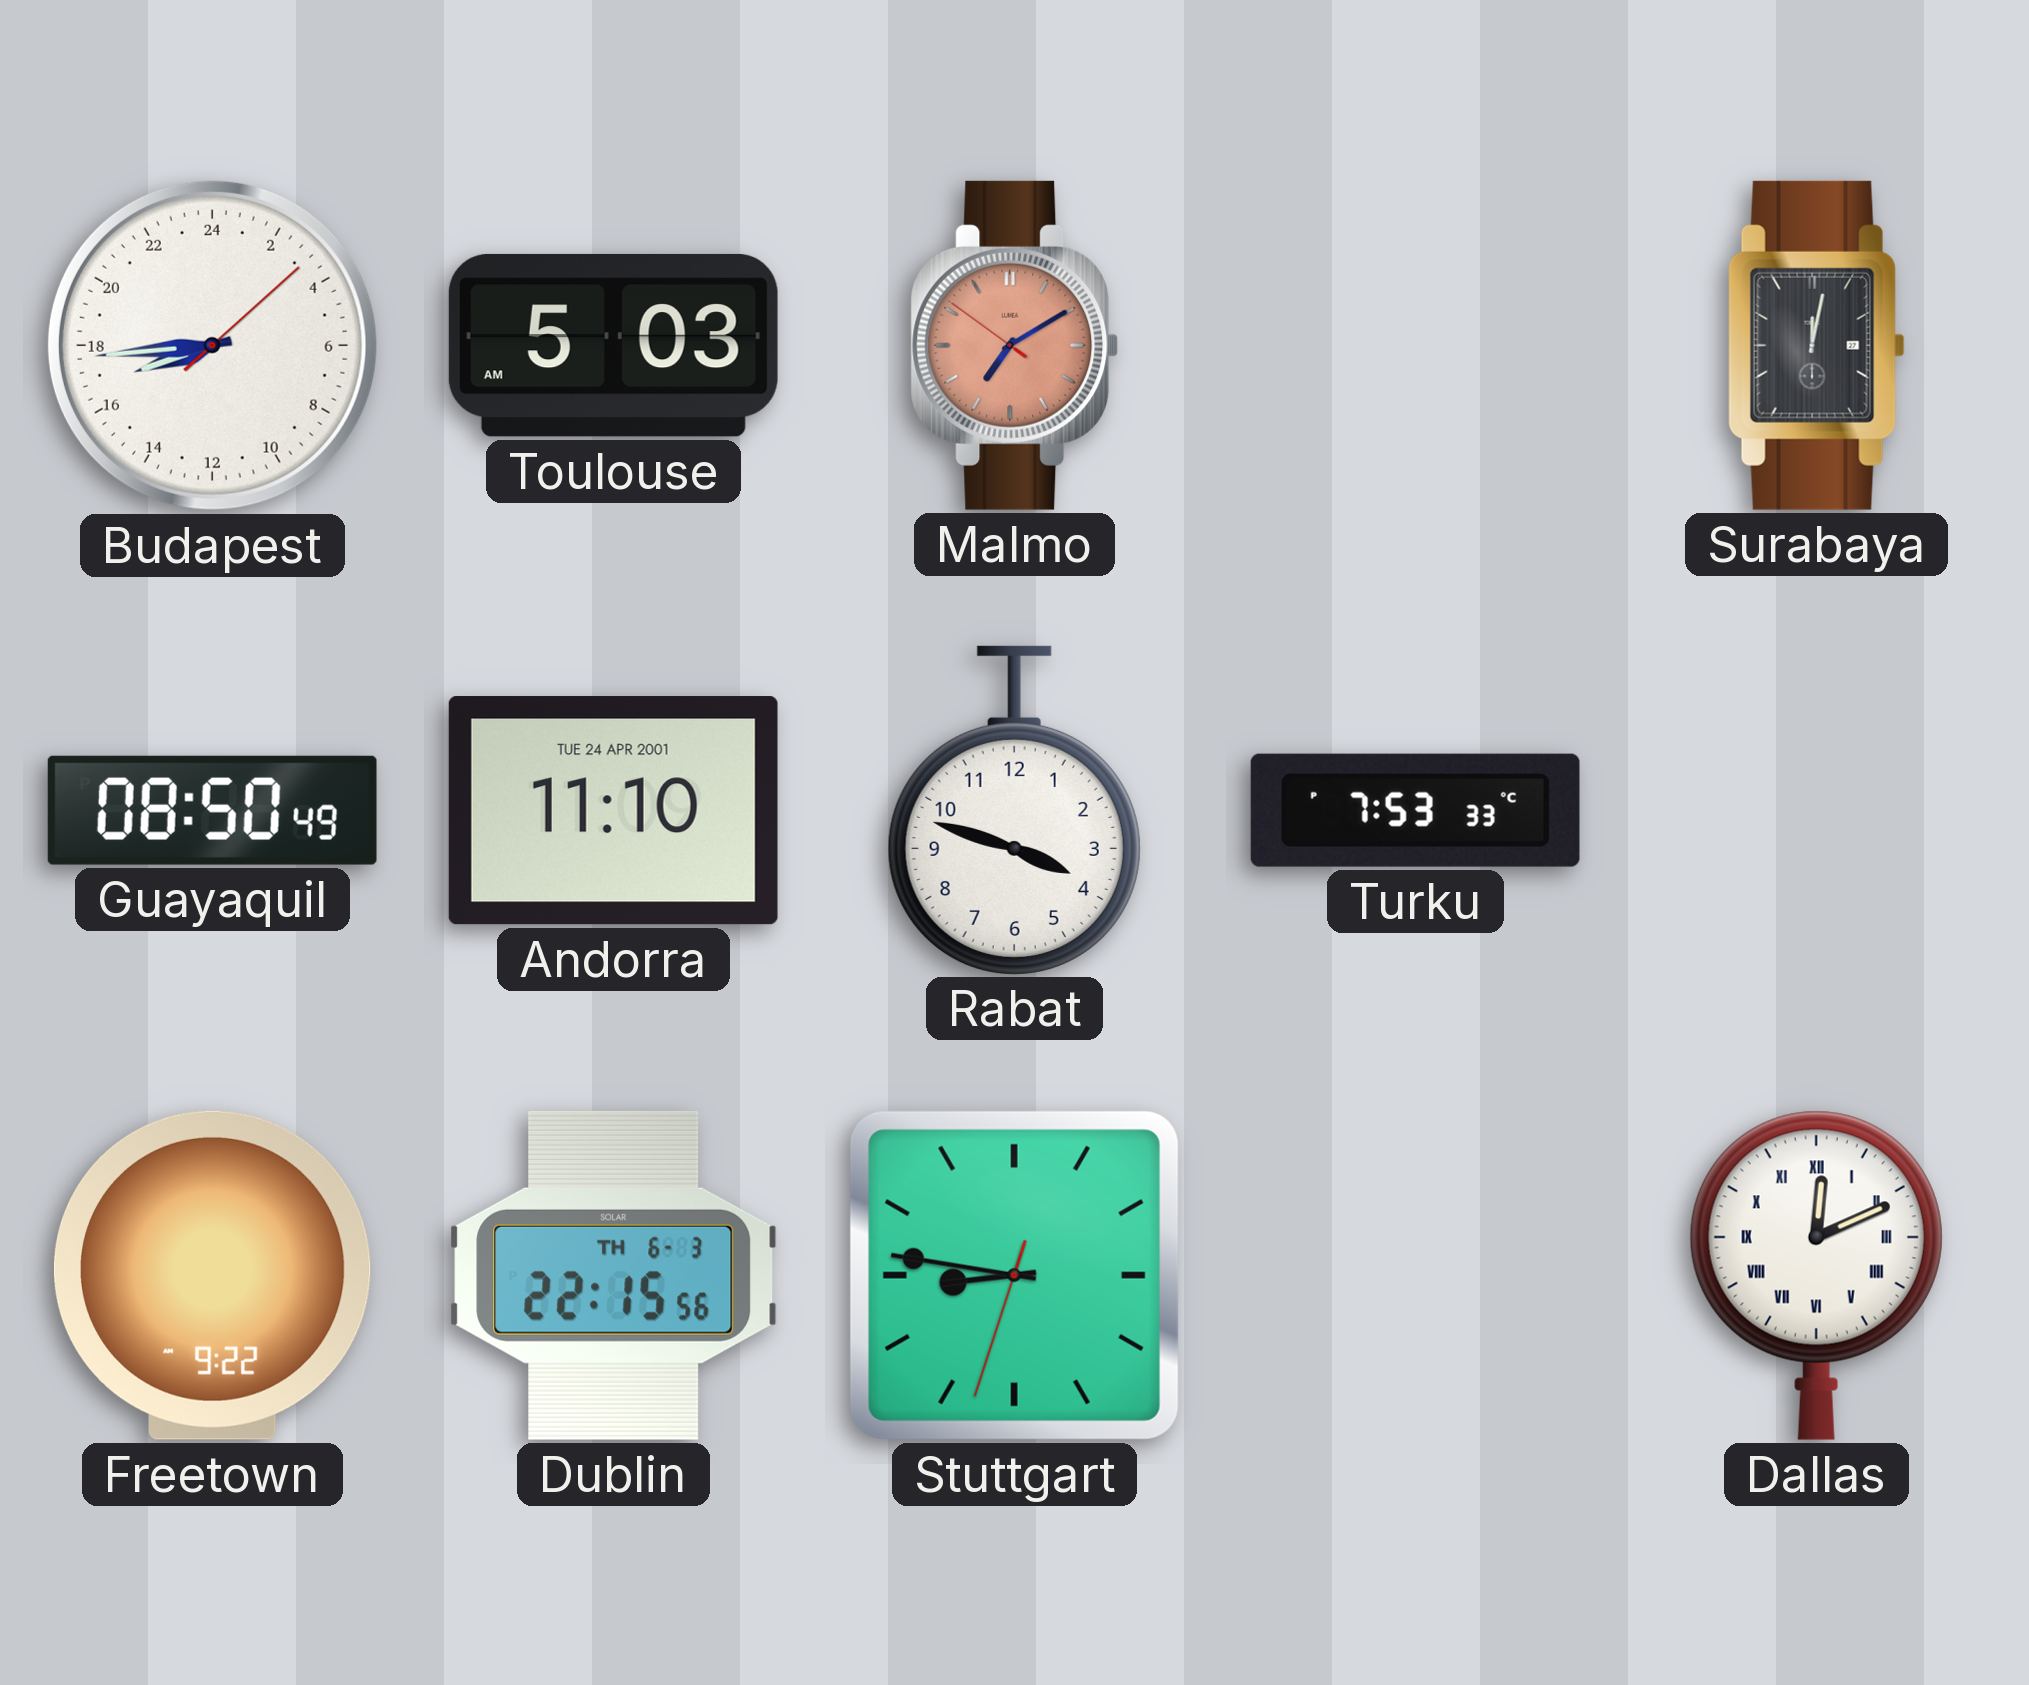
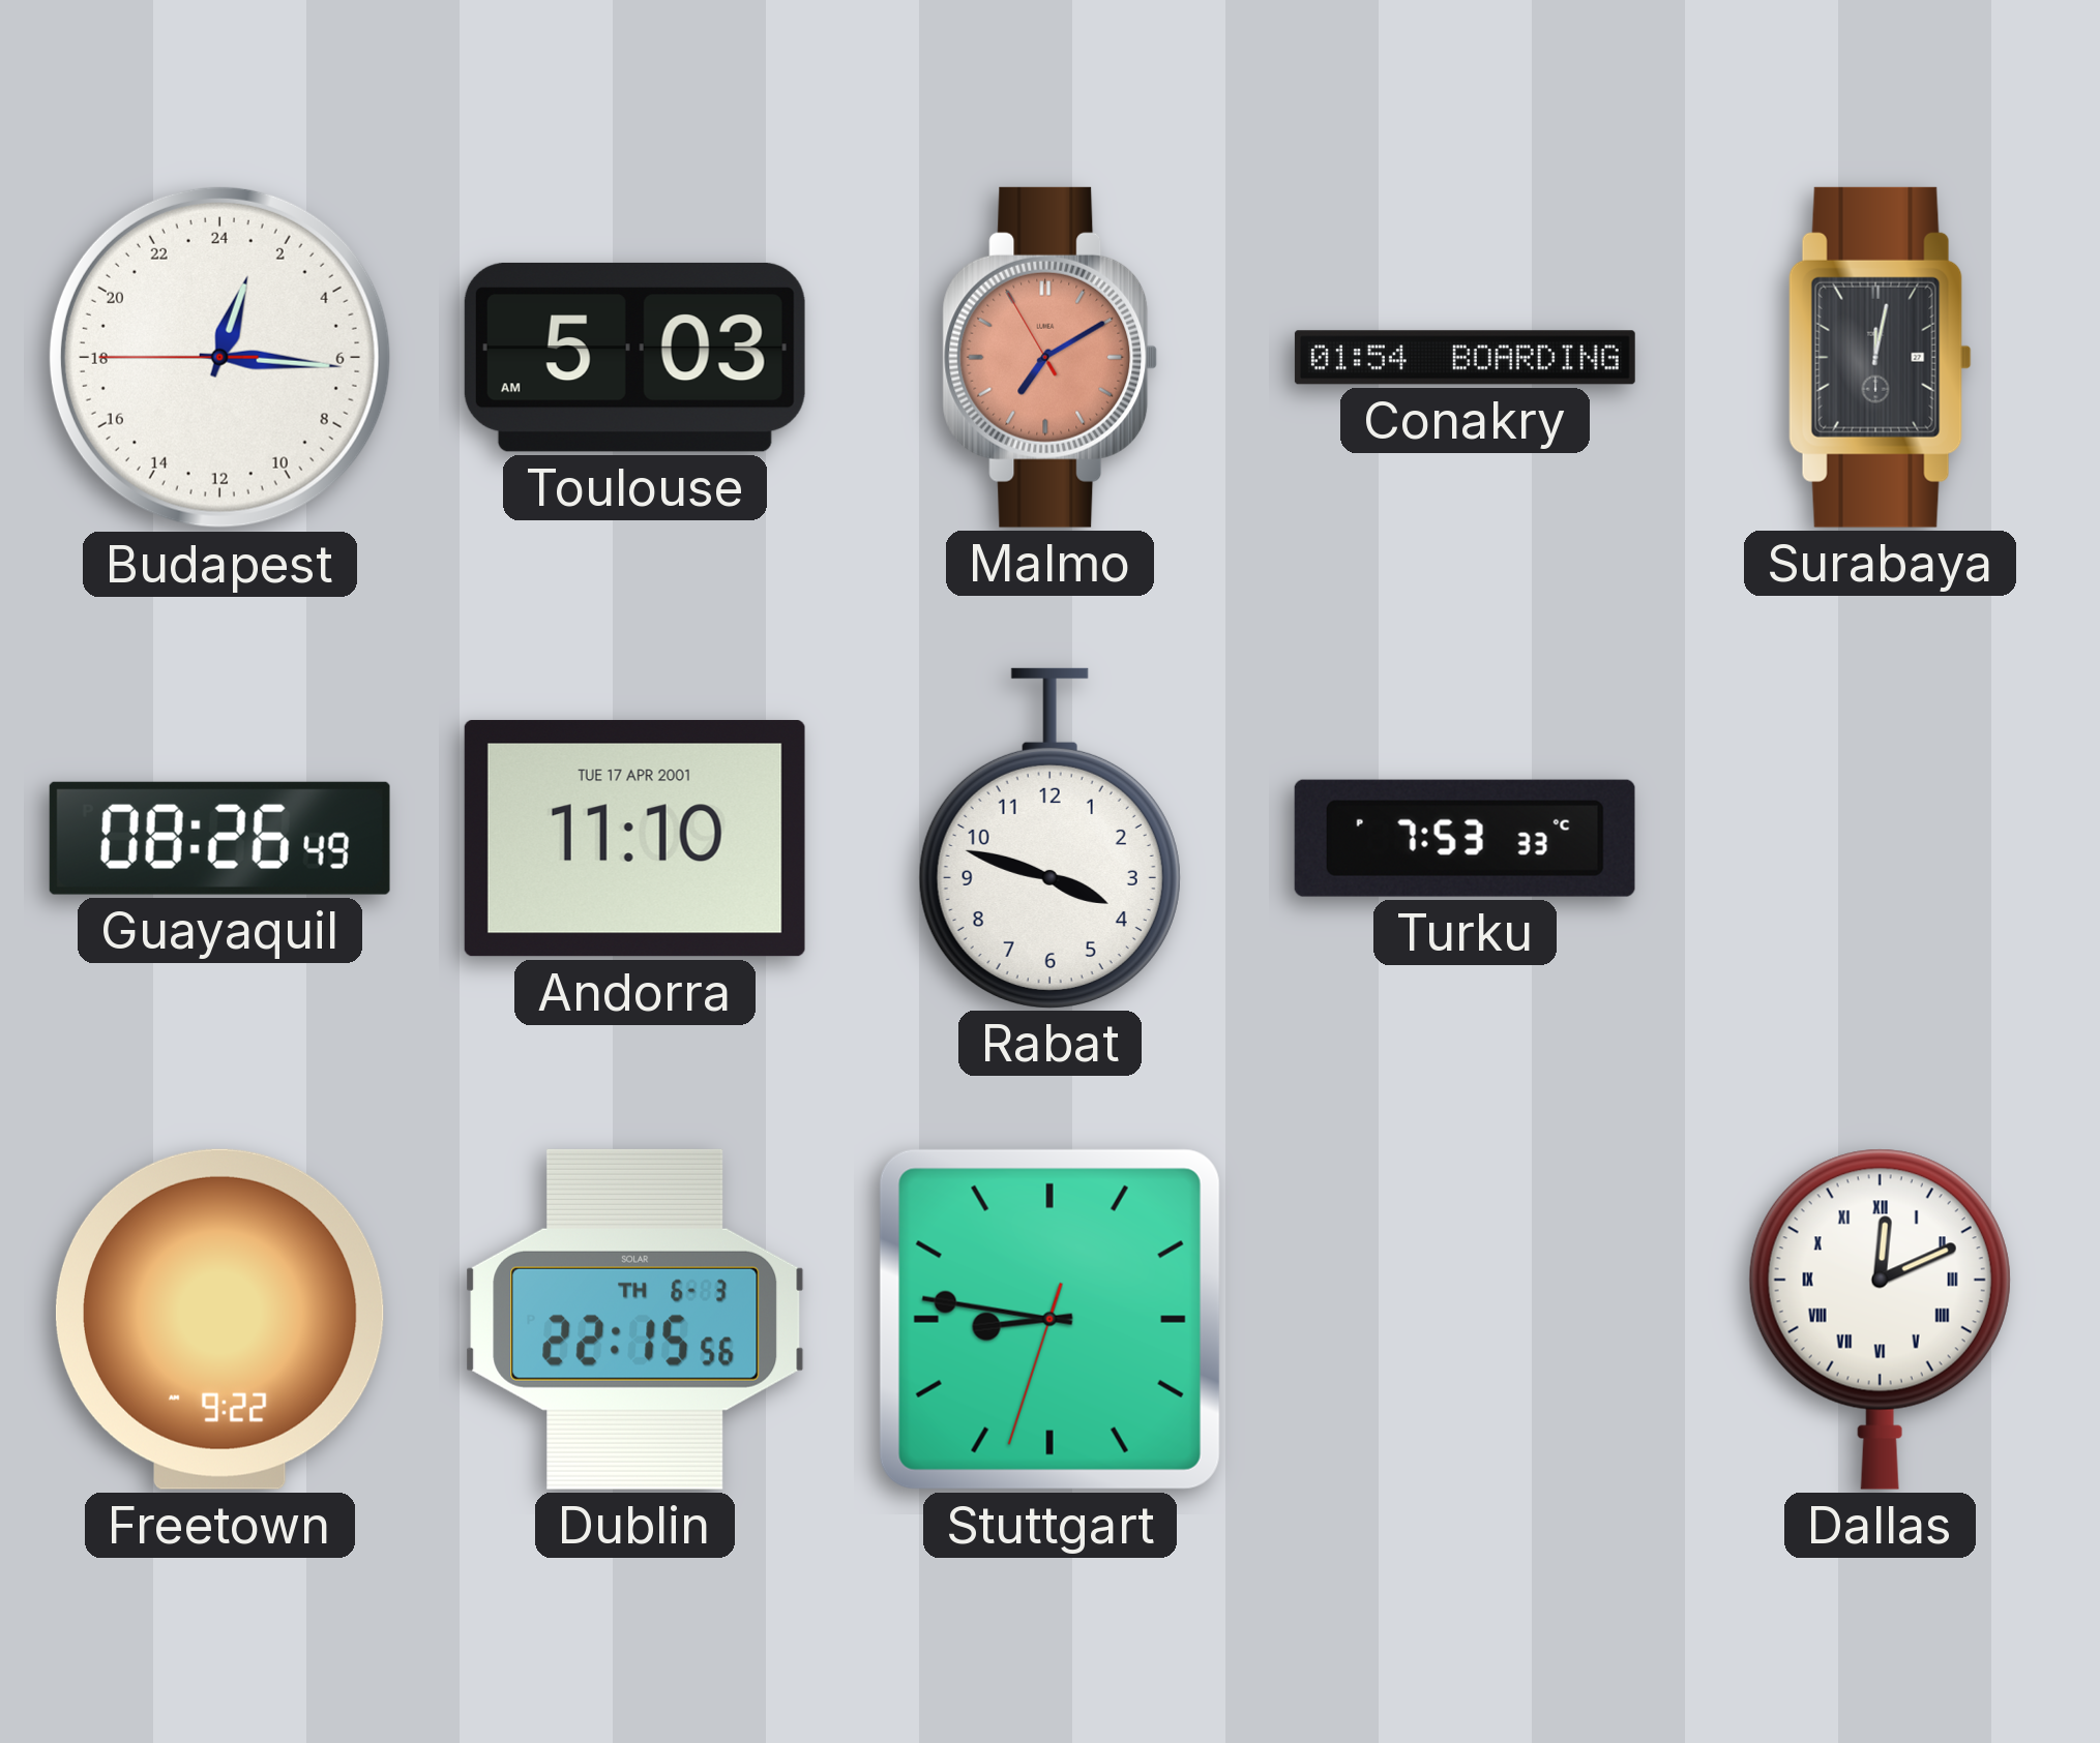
Budapest: 16:44 -> 1:15
Malmo: 7:09:51 -> 7:09:55
Conakry: none -> 01:54
Guayaquil: 08:50 -> 08:26
Andorra date: TUE 24 APR 2001 -> TUE 17 APR 2001
